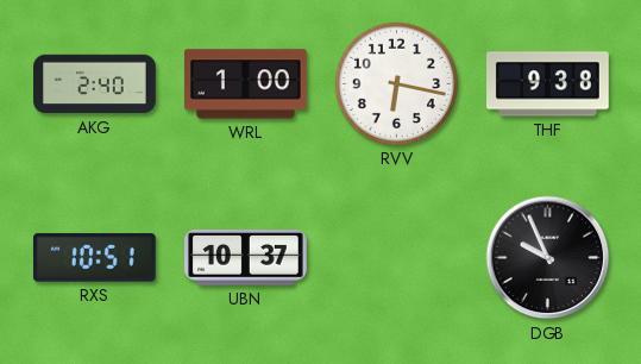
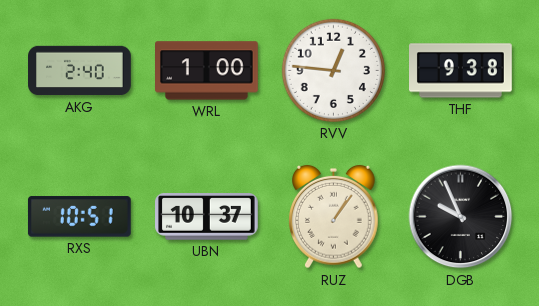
RVV: 6:17 -> 12:46
RUZ: none -> 1:06
